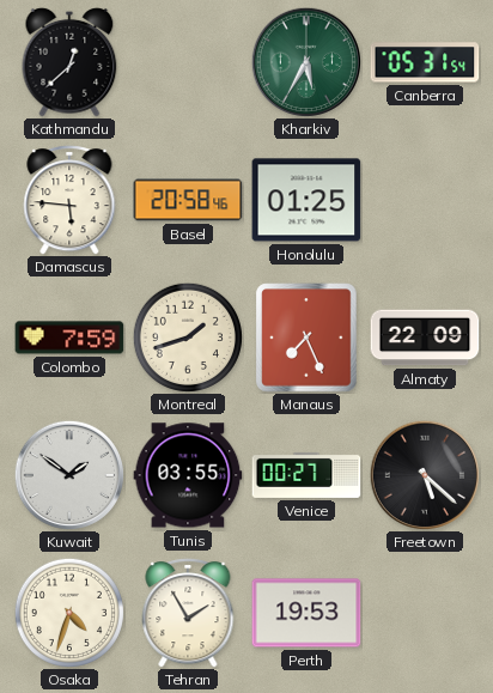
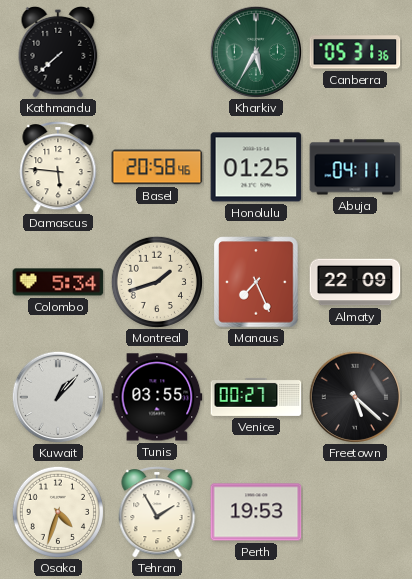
Kathmandu: 12:38 -> 7:38
Canberra: 05:31:54 -> 05:31:36
Abuja: none -> 04:11
Colombo: 7:59 -> 5:34
Kuwait: 1:51 -> 1:07
